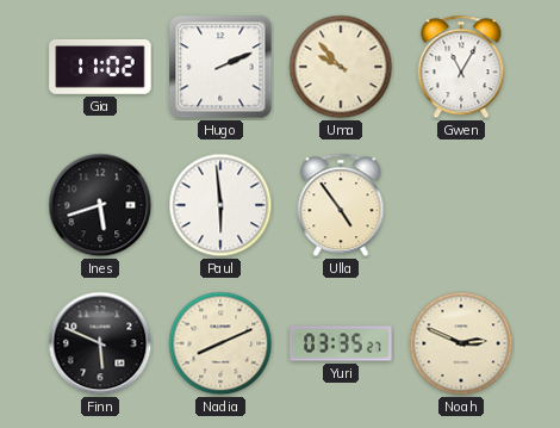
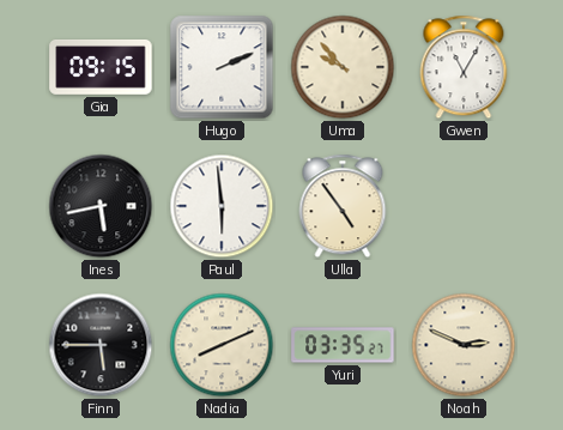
Gia: 11:02 -> 09:15
Ines: 5:42 -> 5:43
Finn: 5:49 -> 5:45
